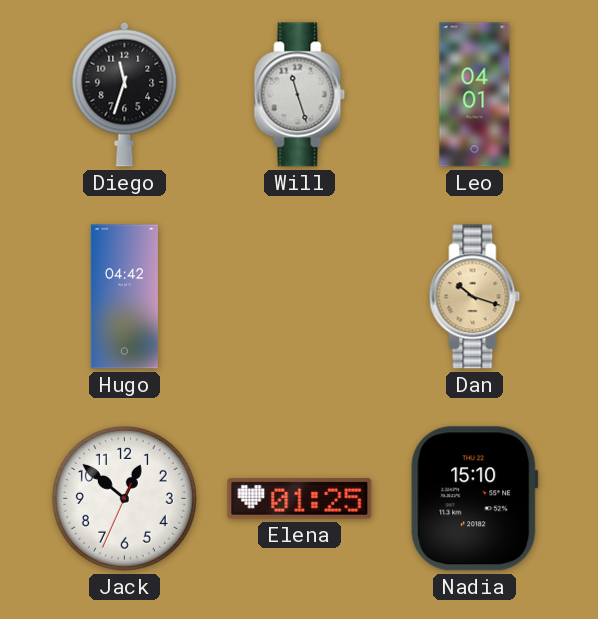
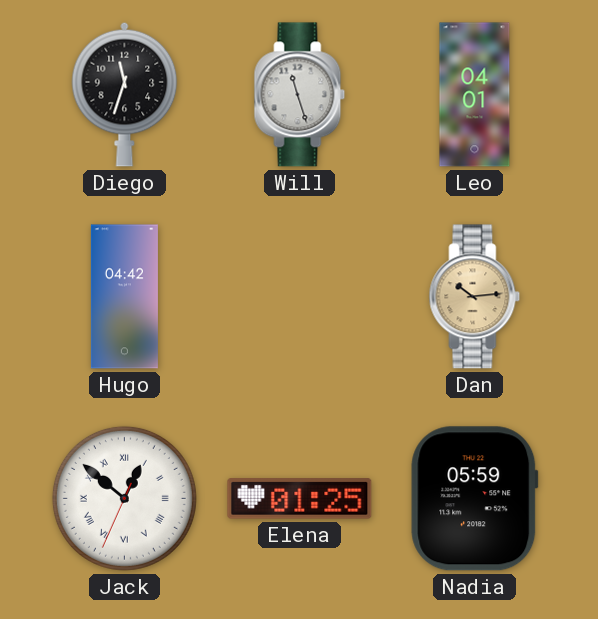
Dan: 10:18 -> 10:14
Jack numerals: Arabic -> Roman
Nadia: 15:10 -> 05:59
